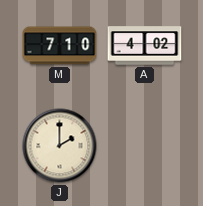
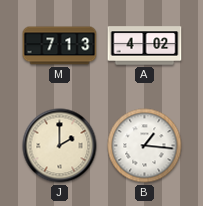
M: 7:10 -> 7:13
B: none -> 1:16
